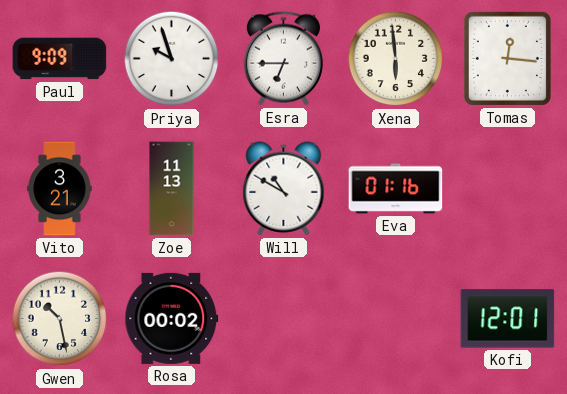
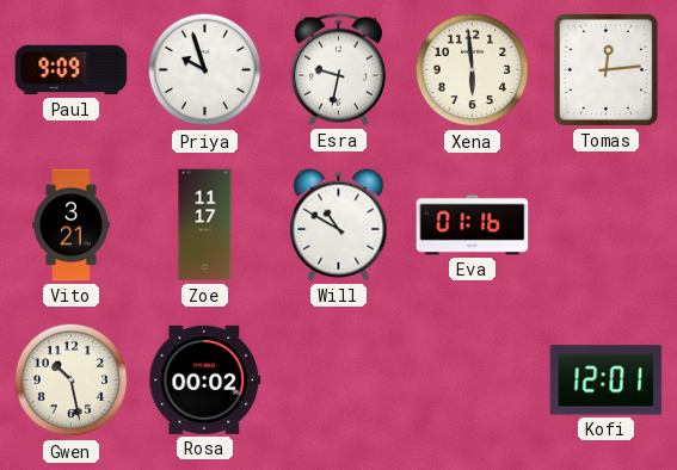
Esra: 6:45 -> 9:32
Tomas: 12:16 -> 12:14
Zoe: 11:13 -> 11:17
